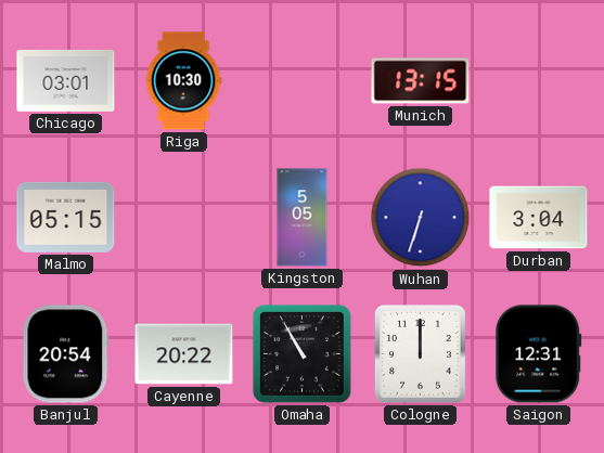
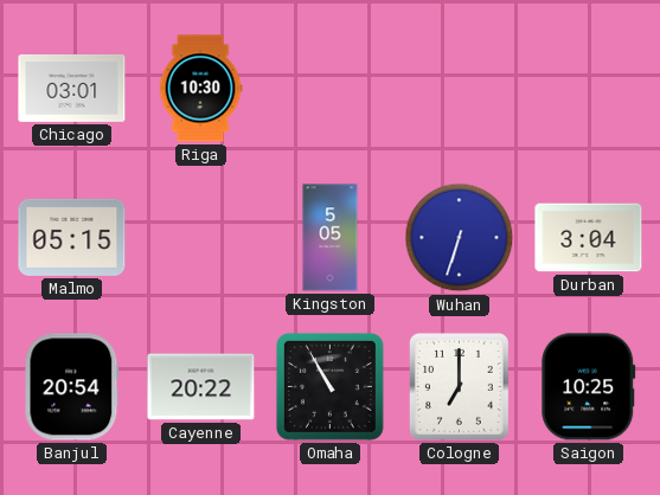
Munich: 13:15 -> none
Cologne: 12:00 -> 7:00
Saigon: 12:31 -> 10:25
